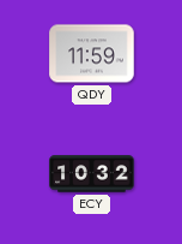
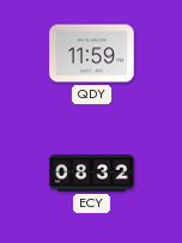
ECY: 10:32 -> 08:32
